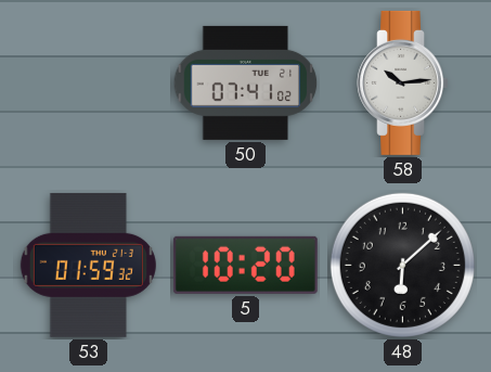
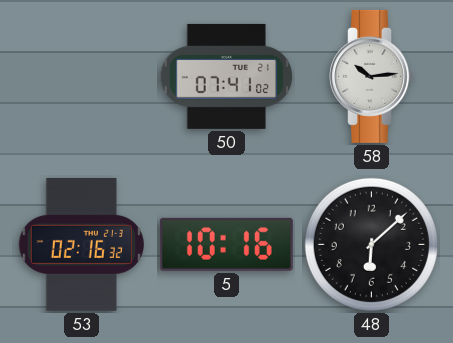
53: 01:59 -> 02:16
5: 10:20 -> 10:16
